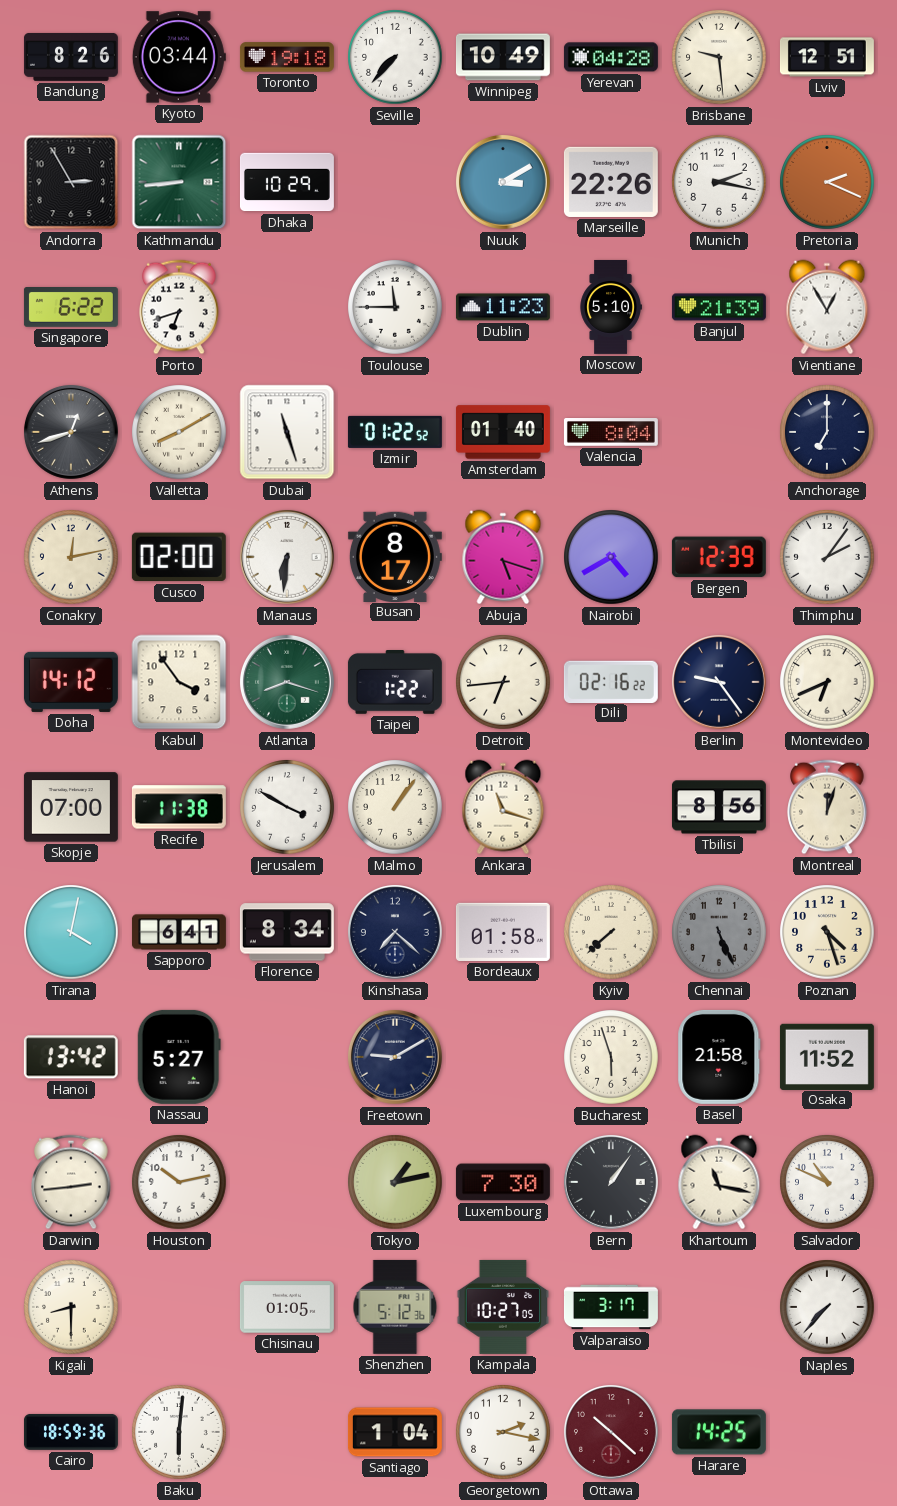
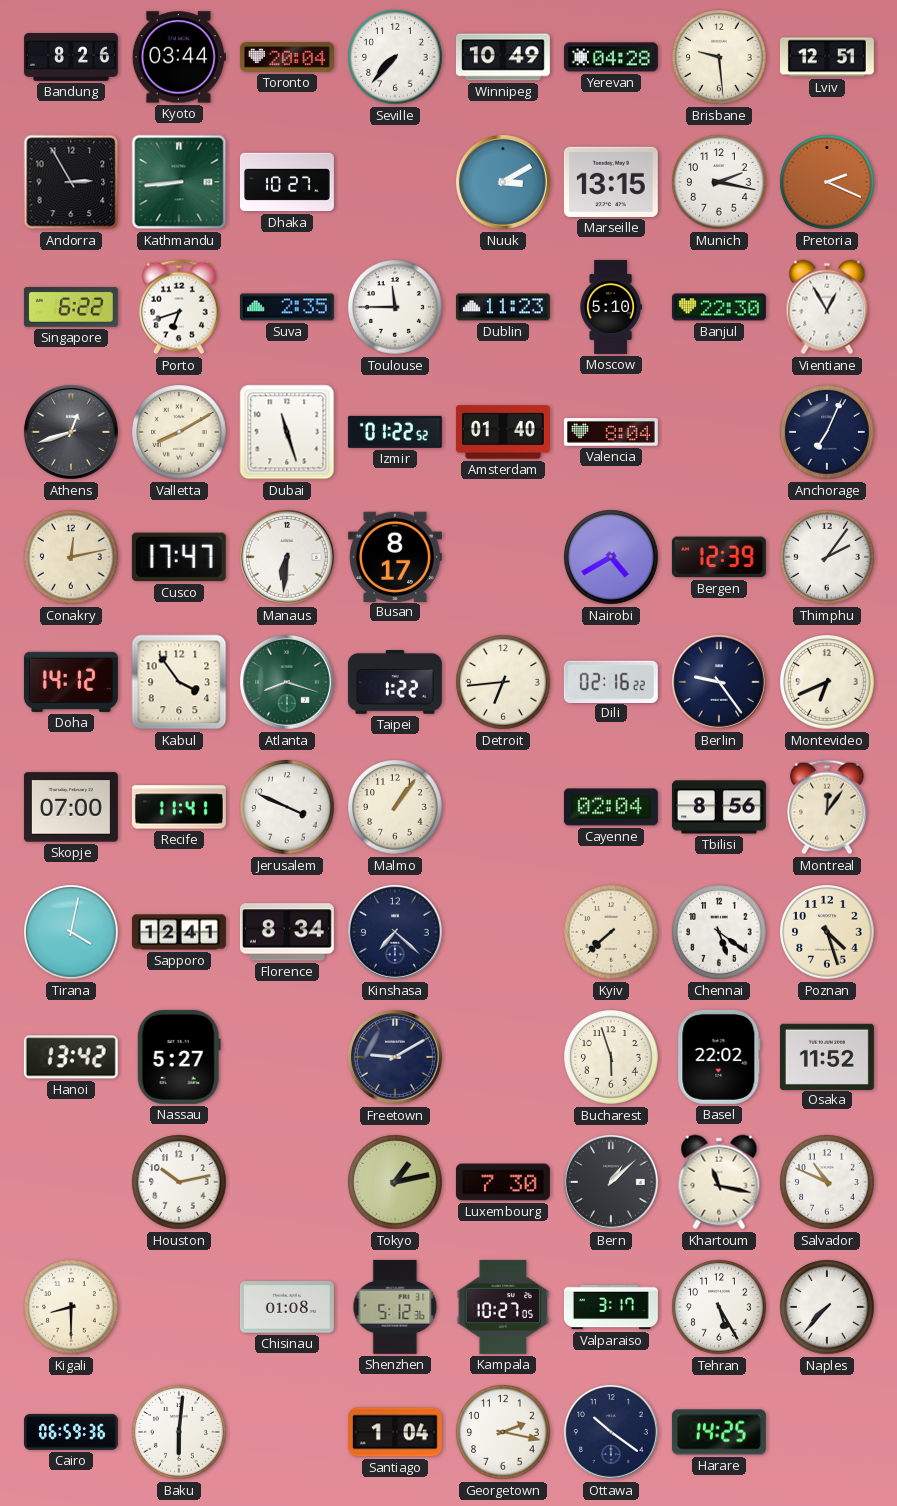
Toronto: 19:18 -> 20:04
Dhaka: 10:29 -> 10:27
Marseille: 22:26 -> 13:15
Suva: none -> 2:35
Banjul: 21:39 -> 22:30
Anchorage: 7:00 -> 7:04
Cusco: 02:00 -> 17:47
Abuja: 5:18 -> none
Recife: 11:38 -> 11:41
Jerusalem: 3:50 -> 3:49
Ankara: 11:18 -> none
Cayenne: none -> 02:04
Montreal: 12:03 -> 12:06
Sapporo: 6:41 -> 12:41
Bordeaux: 01:58 -> none
Chennai: 5:26 -> 5:21
Chennai dial: grey -> white
Basel: 21:58 -> 22:02
Darwin: 2:44 -> none
Bern: 1:06 -> 1:08
Chisinau: 01:05 -> 01:08
Tehran: none -> 5:25
Cairo: 18:59 -> 06:59
Ottawa: 10:22 -> 10:21
Ottawa dial: burgundy -> navy
